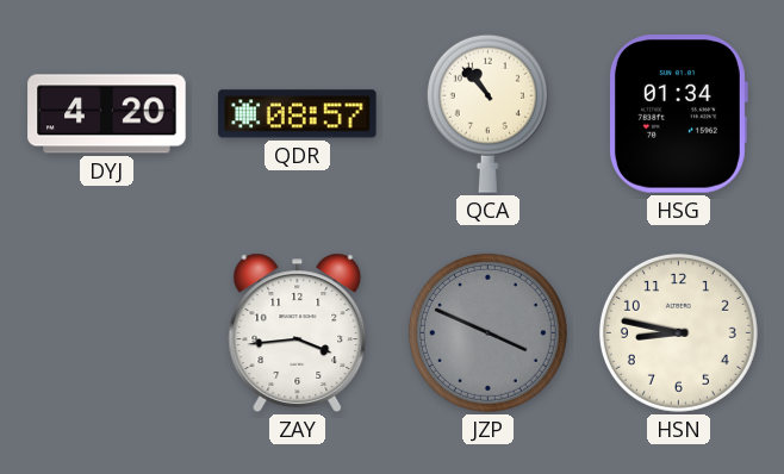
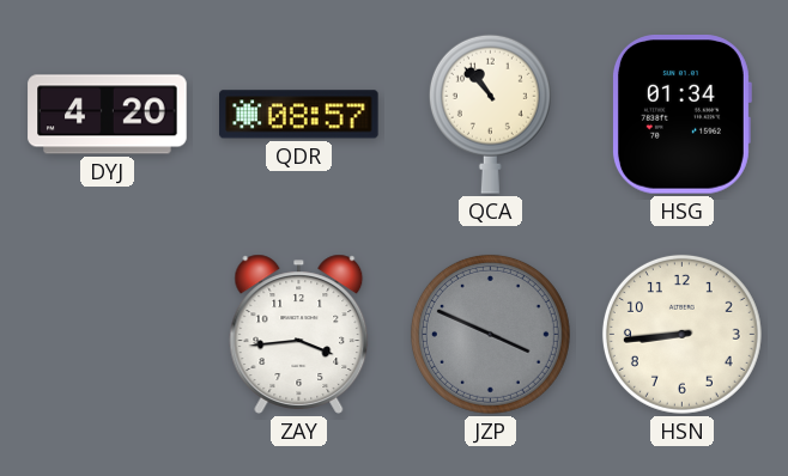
HSN: 8:47 -> 8:44
